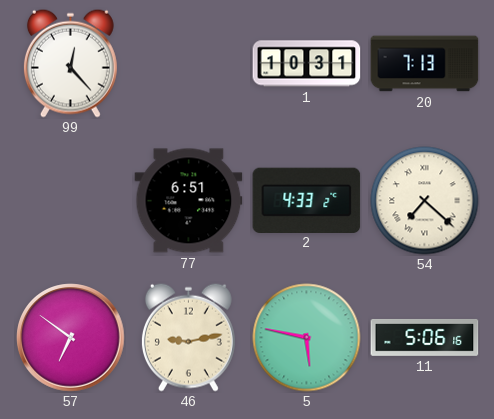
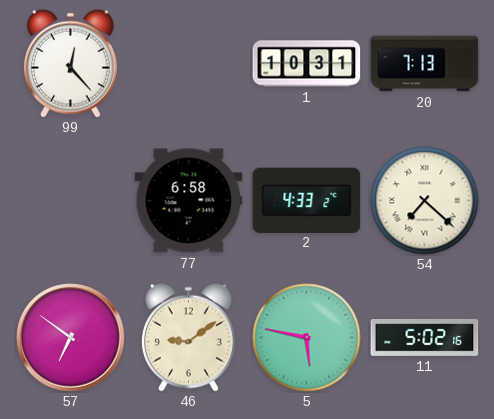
77: 6:51 -> 6:58
46: 9:13 -> 9:09
11: 5:06 -> 5:02
